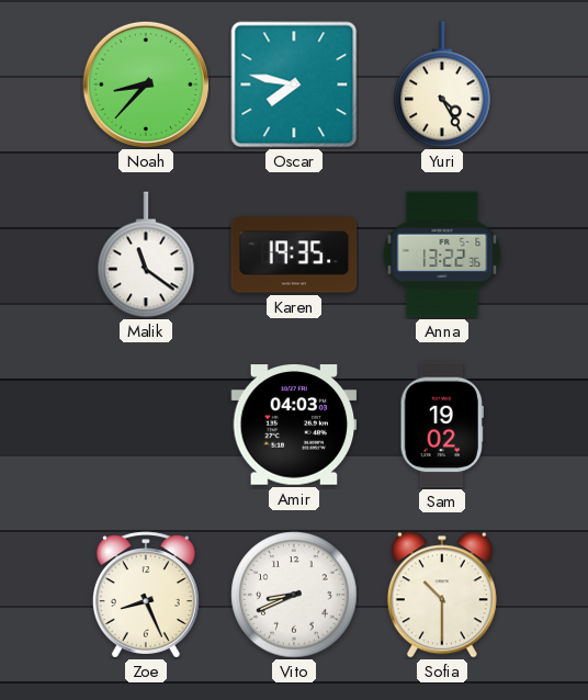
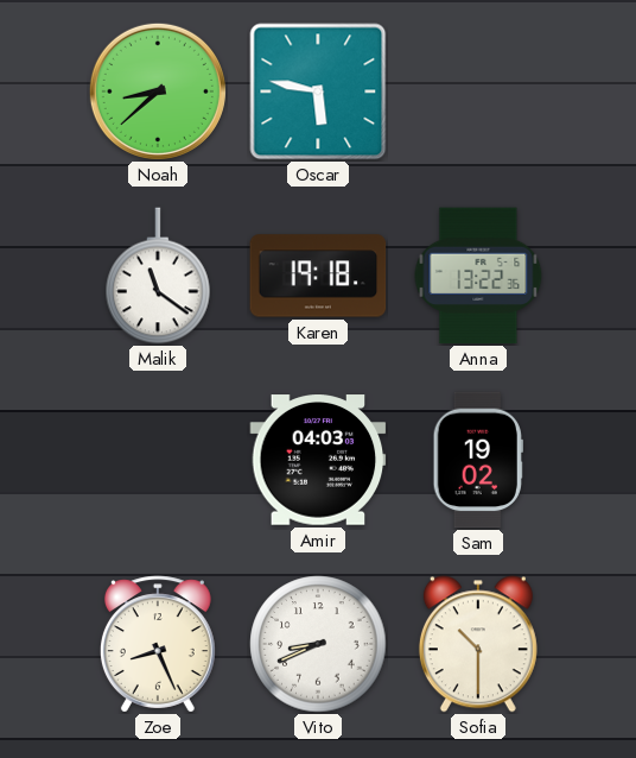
Noah: 8:37 -> 8:38
Oscar: 7:47 -> 5:47
Yuri: 4:25 -> none
Karen: 19:35 -> 19:18
